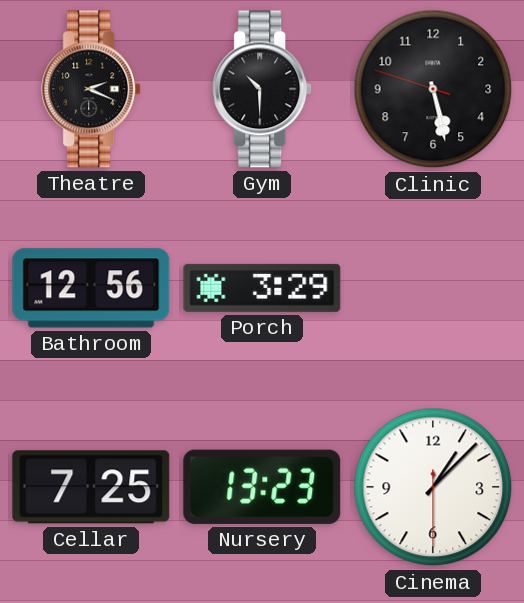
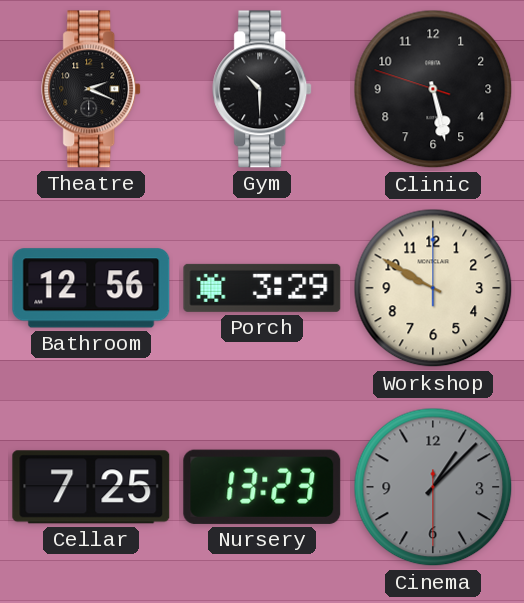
Workshop: none -> 9:50
Cinema dial: white -> grey
